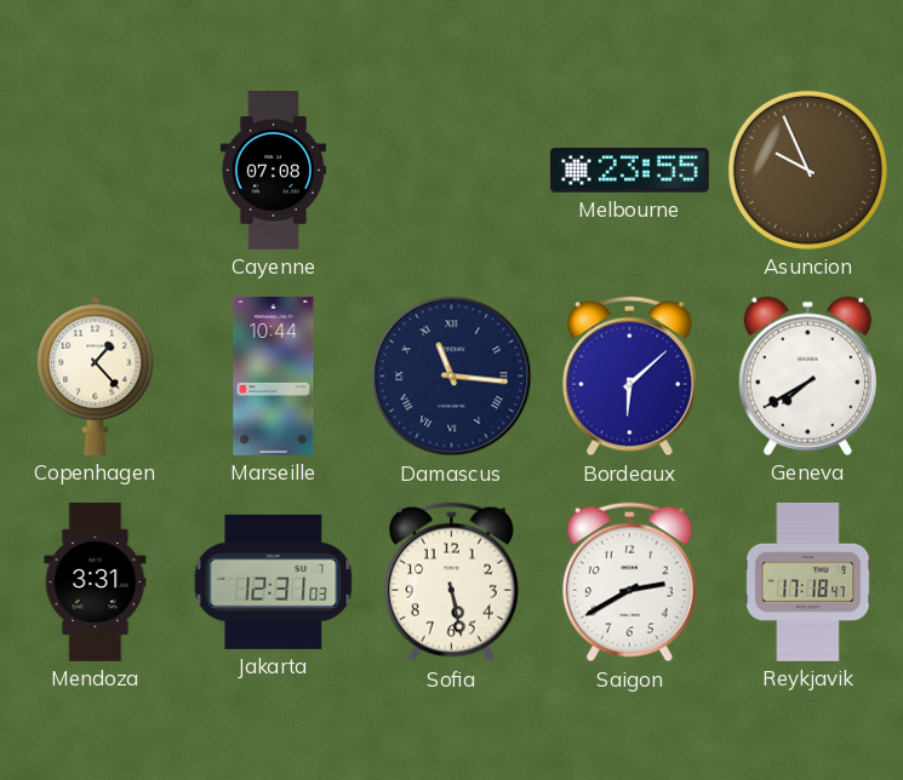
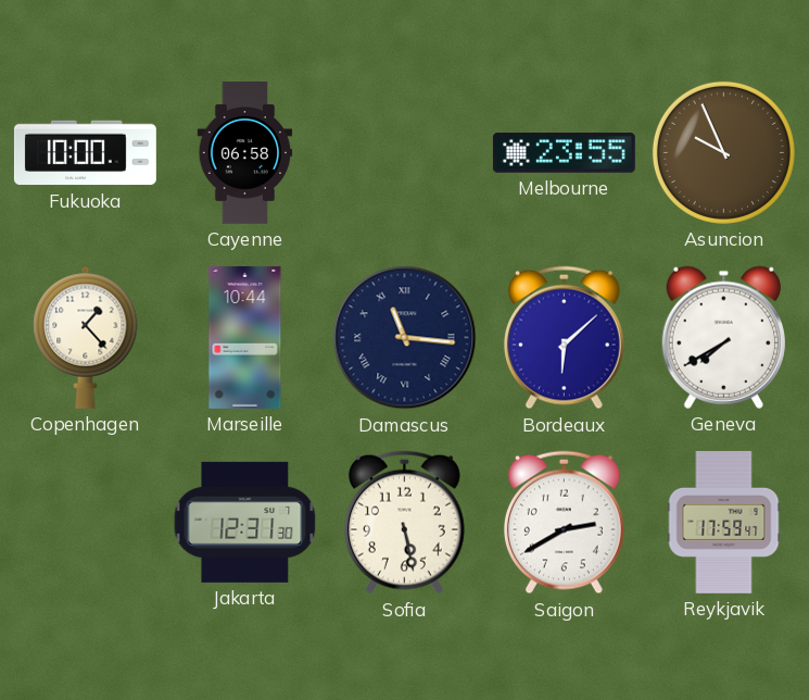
Fukuoka: none -> 10:00
Cayenne: 07:08 -> 06:58
Mendoza: 3:31 -> none
Jakarta: 12:31:03 -> 12:31:30
Reykjavik: 17:18 -> 17:59
